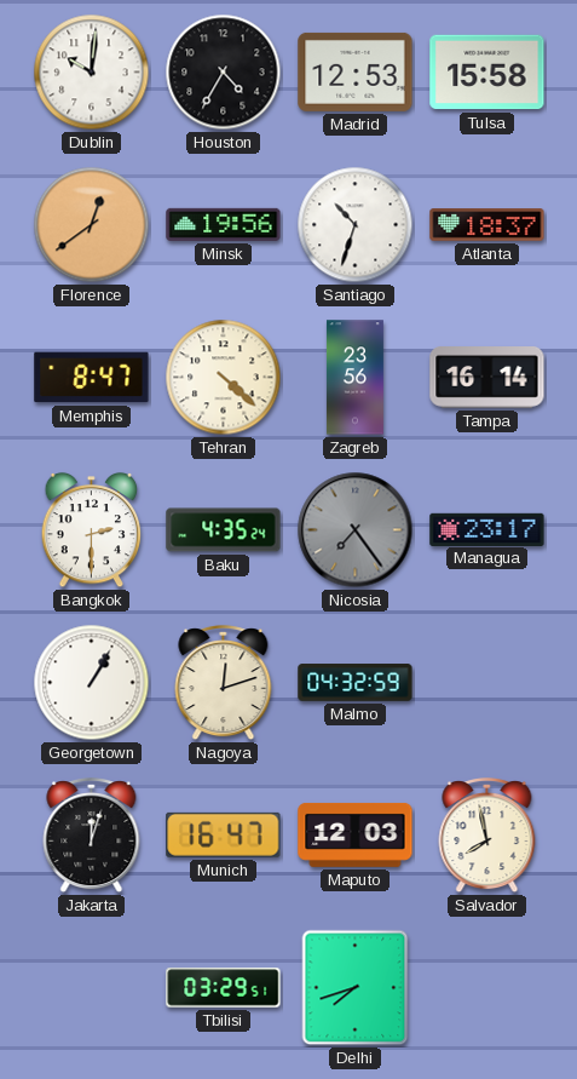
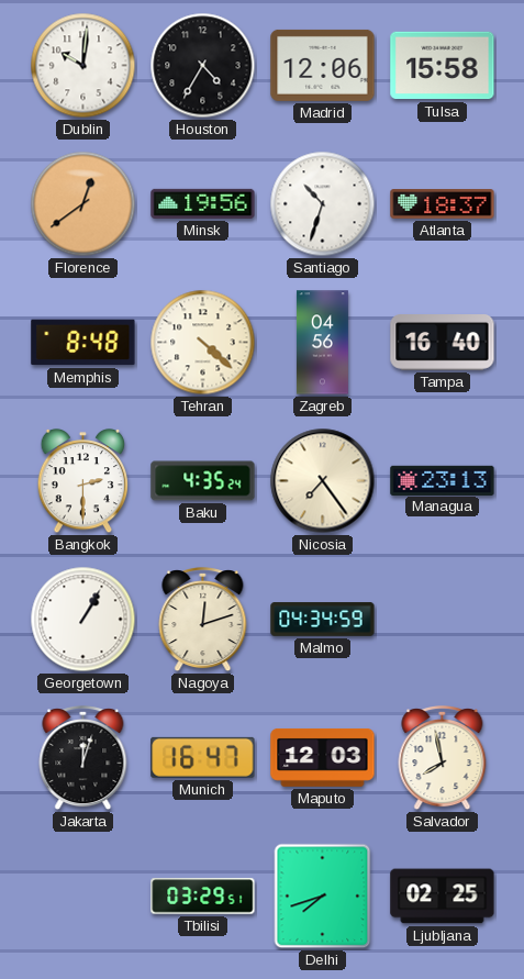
Madrid: 12:53 -> 12:06
Memphis: 8:47 -> 8:48
Zagreb: 23:56 -> 04:56
Tampa: 16:14 -> 16:40
Nicosia dial: grey -> cream
Managua: 23:17 -> 23:13
Malmo: 04:32 -> 04:34
Ljubljana: none -> 02:25
